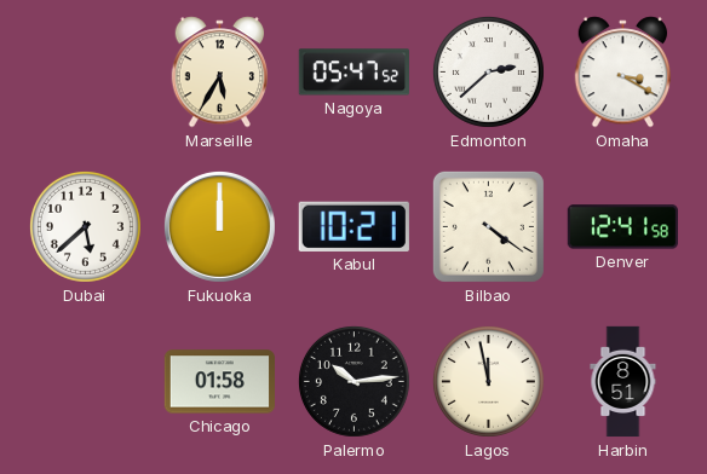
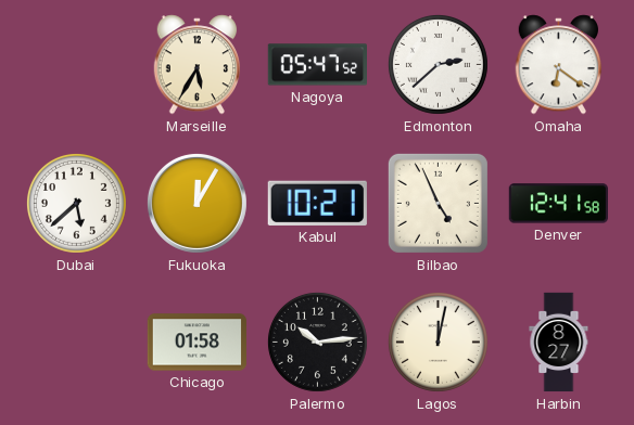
Omaha: 3:20 -> 6:21
Fukuoka: 12:00 -> 12:05
Bilbao: 4:21 -> 4:56
Lagos: 11:58 -> 12:02
Harbin: 8:51 -> 8:27
